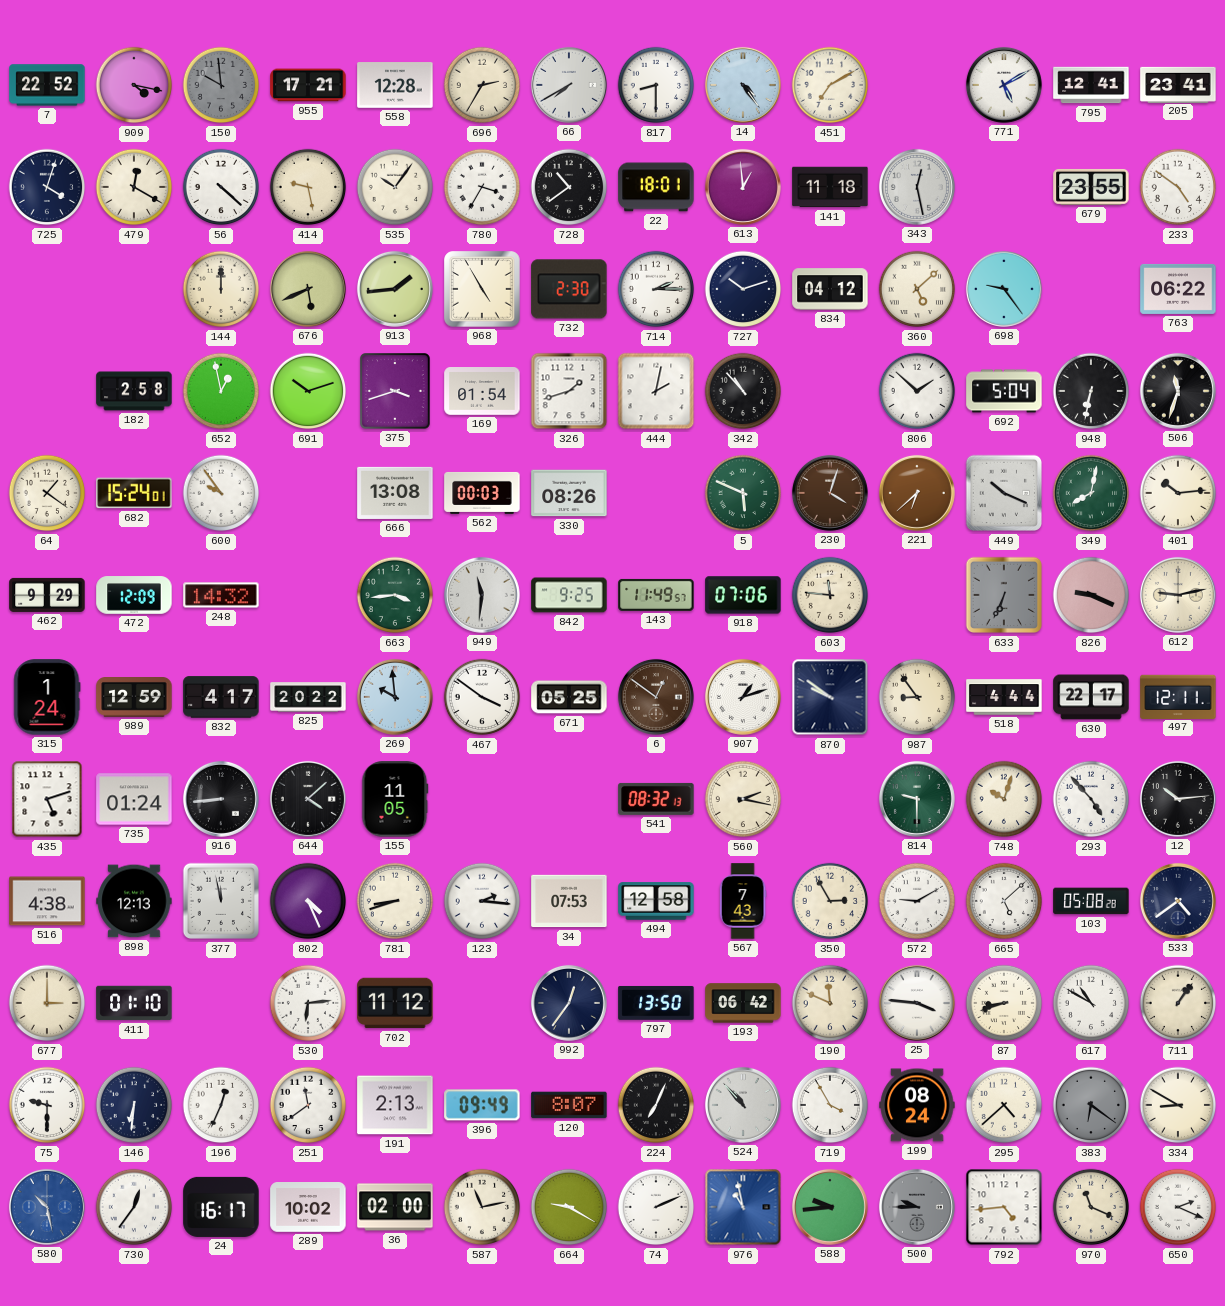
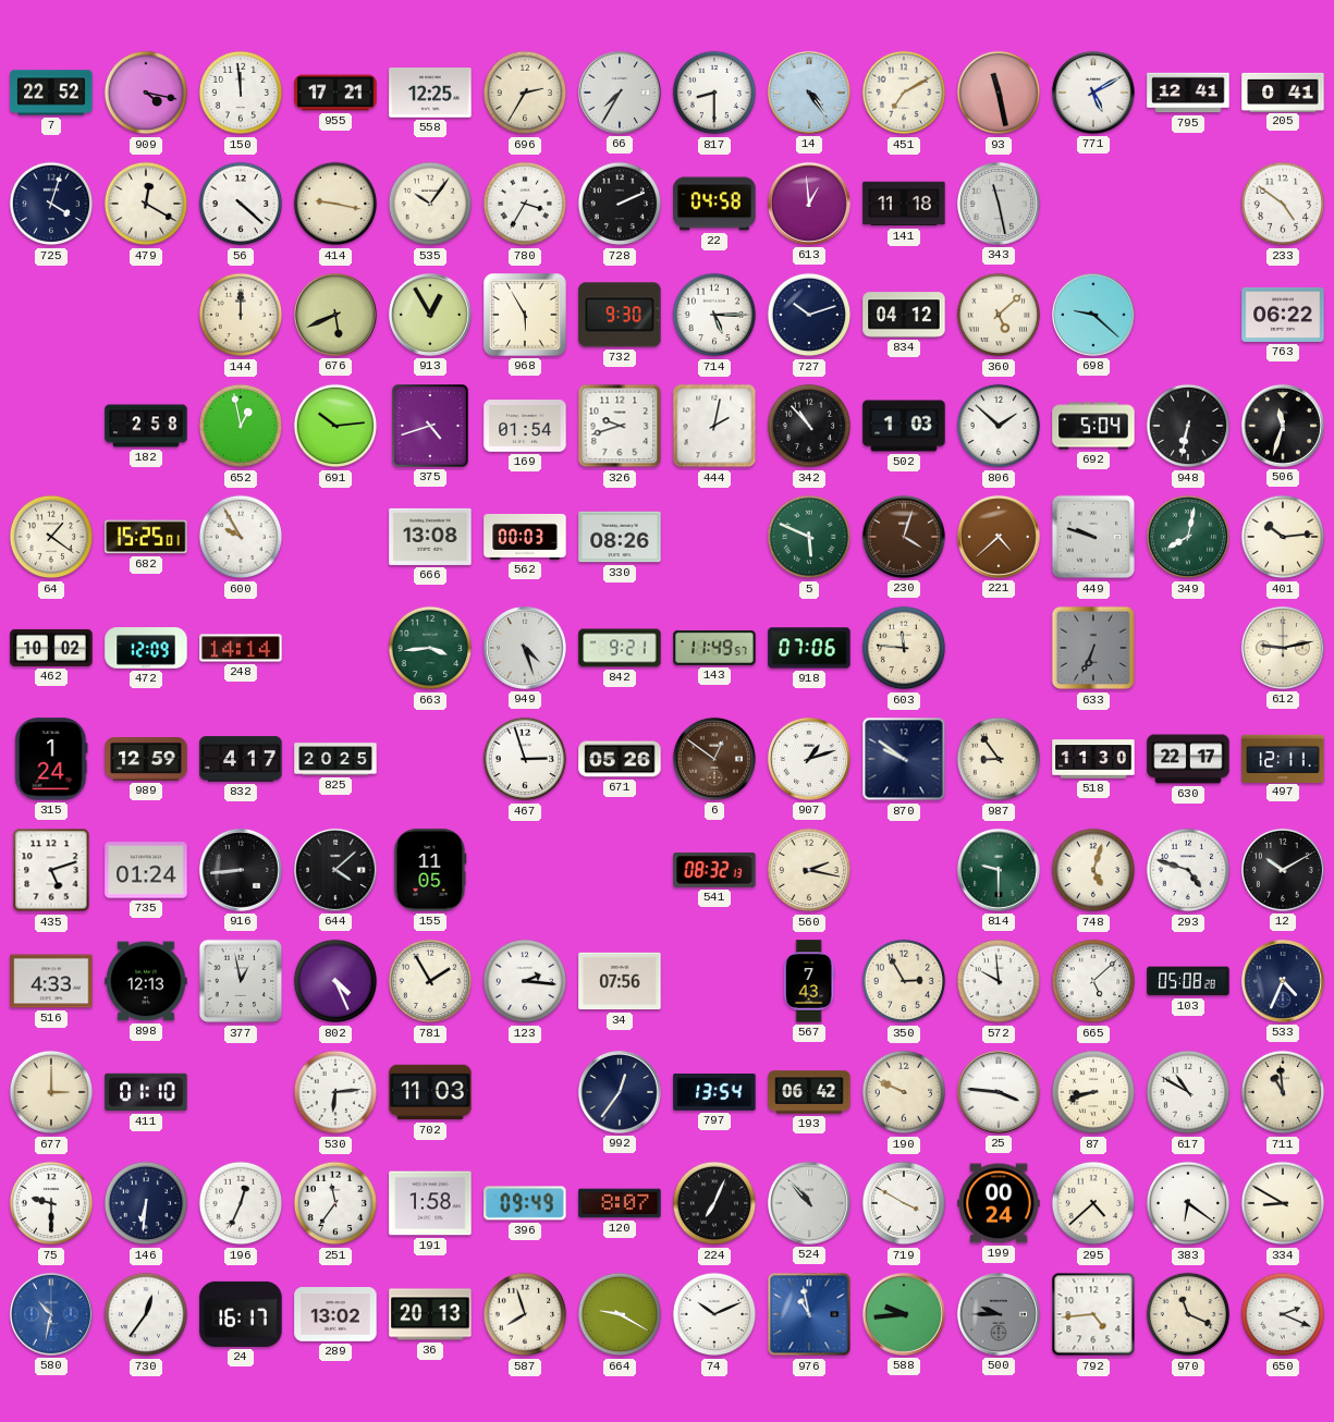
150: 9:59 -> 11:59
150 dial: grey -> white
558: 12:28 -> 12:25
66: 7:40 -> 7:35
93: none -> 11:28
205: 23:41 -> 0:41
414: 9:28 -> 9:17
728: 10:39 -> 2:11
22: 18:01 -> 04:58
343: 12:28 -> 11:28
679: 23:55 -> none
913: 1:44 -> 12:55
968: 4:55 -> 5:55
732: 2:30 -> 9:30
714: 2:15 -> 5:15
698: 9:24 -> 9:22
691: 10:12 -> 10:14
375: 3:42 -> 4:42
326: 1:42 -> 9:42
502: none -> 1:03
682: 15:24 -> 15:25
600: 9:54 -> 9:55
221: 6:38 -> 4:38
449: 10:19 -> 9:48
462: 9:29 -> 10:02
248: 14:32 -> 14:14
949: 11:31 -> 4:27
842: 9:25 -> 9:21
826: 9:19 -> none
825: 20:22 -> 20:25
269: 9:59 -> none
467: 3:51 -> 2:57
671: 05:25 -> 05:26
518: 4:44 -> 11:30
748: 10:03 -> 5:03
293: 4:53 -> 4:48
12: 10:14 -> 10:10
516: 4:38 -> 4:33
377: 11:58 -> 12:58
781: 8:42 -> 1:55
34: 07:53 -> 07:56
494: 12:58 -> none
572: 9:10 -> 9:59
533: 4:39 -> 4:34
702: 11:12 -> 11:03
797: 13:50 -> 13:54
190: 11:49 -> 9:49
711: 1:06 -> 10:59
251: 11:39 -> 11:36
191: 2:13 -> 1:58
719: 3:55 -> 3:50
199: 08:24 -> 00:24
383 dial: grey -> white
580: 10:28 -> 10:32
289: 10:02 -> 13:02
36: 02:00 -> 20:13
587: 11:13 -> 7:57
74: 2:11 -> 10:11
